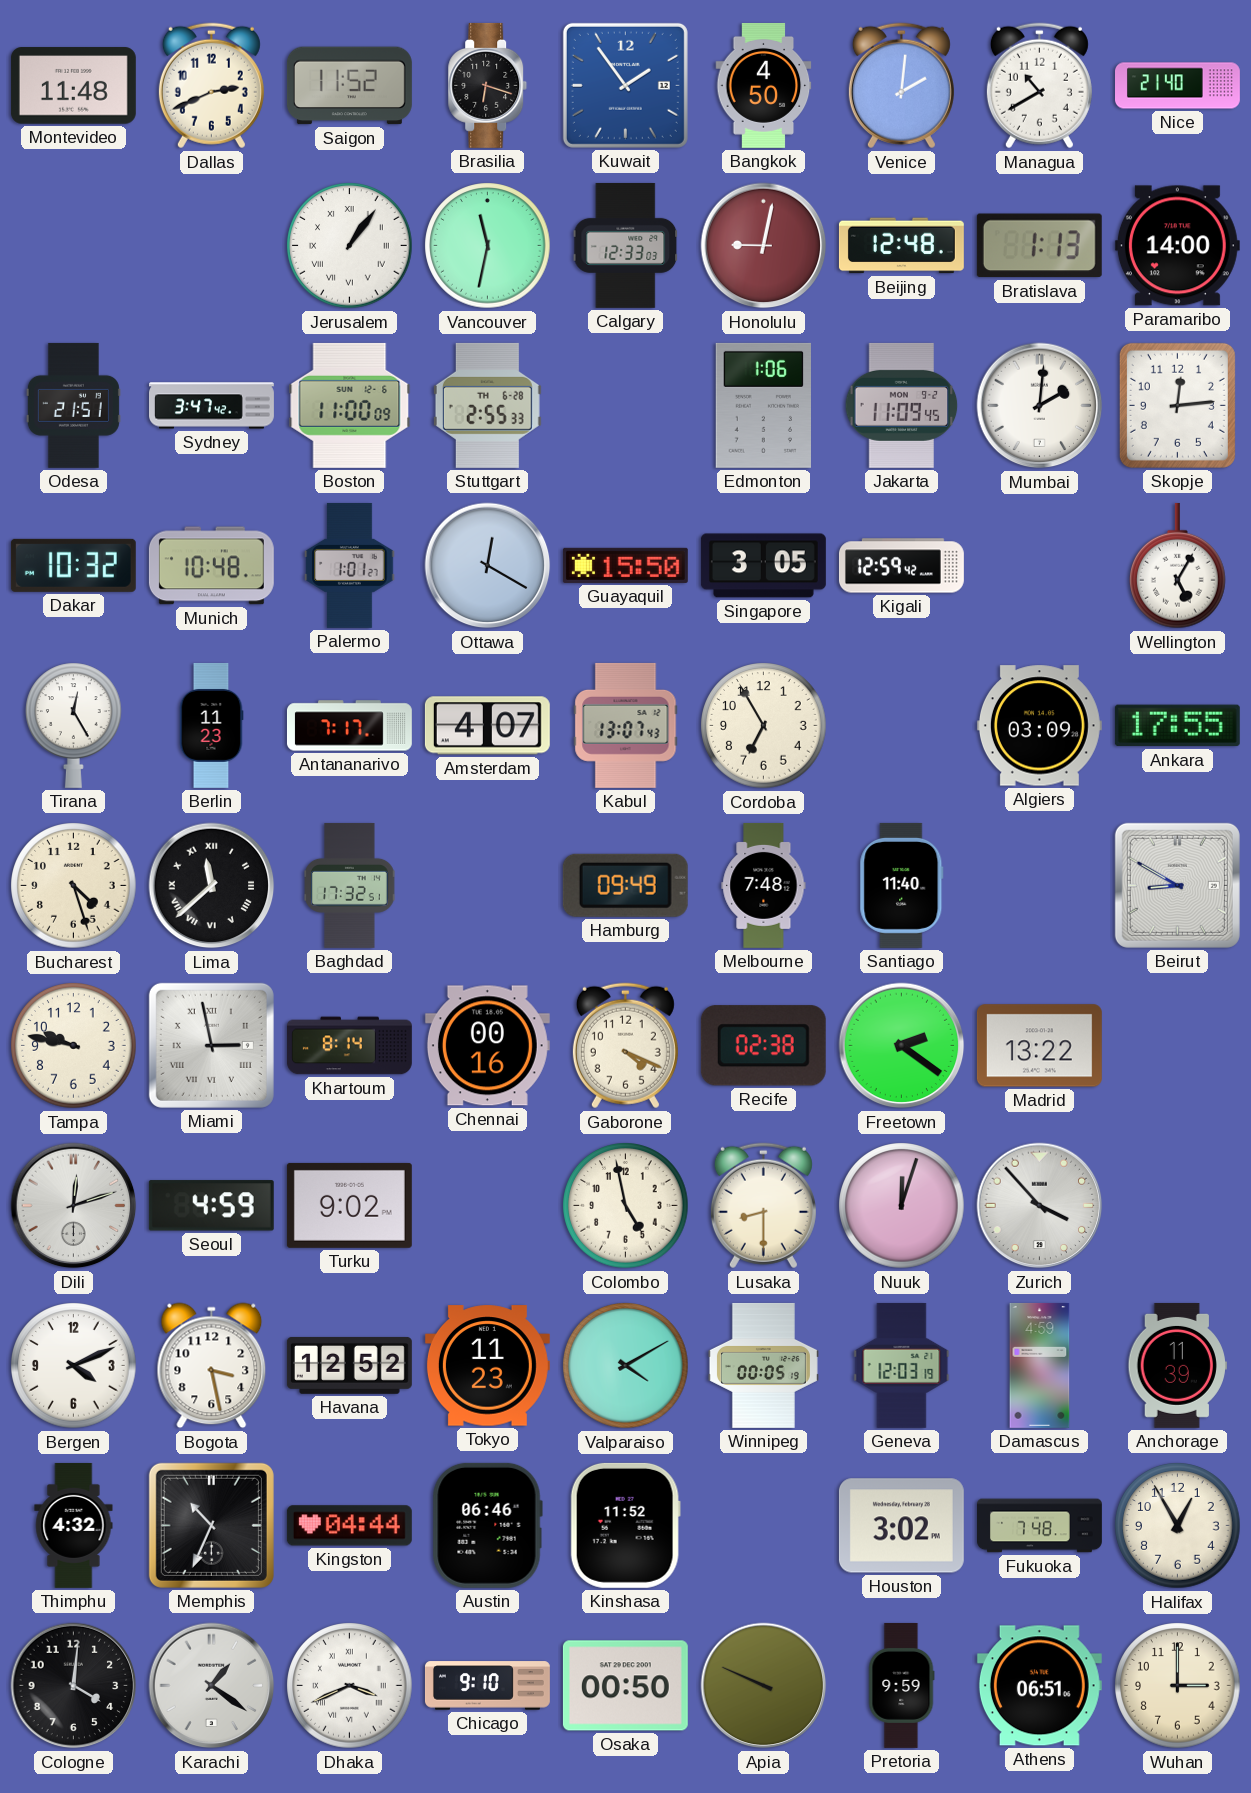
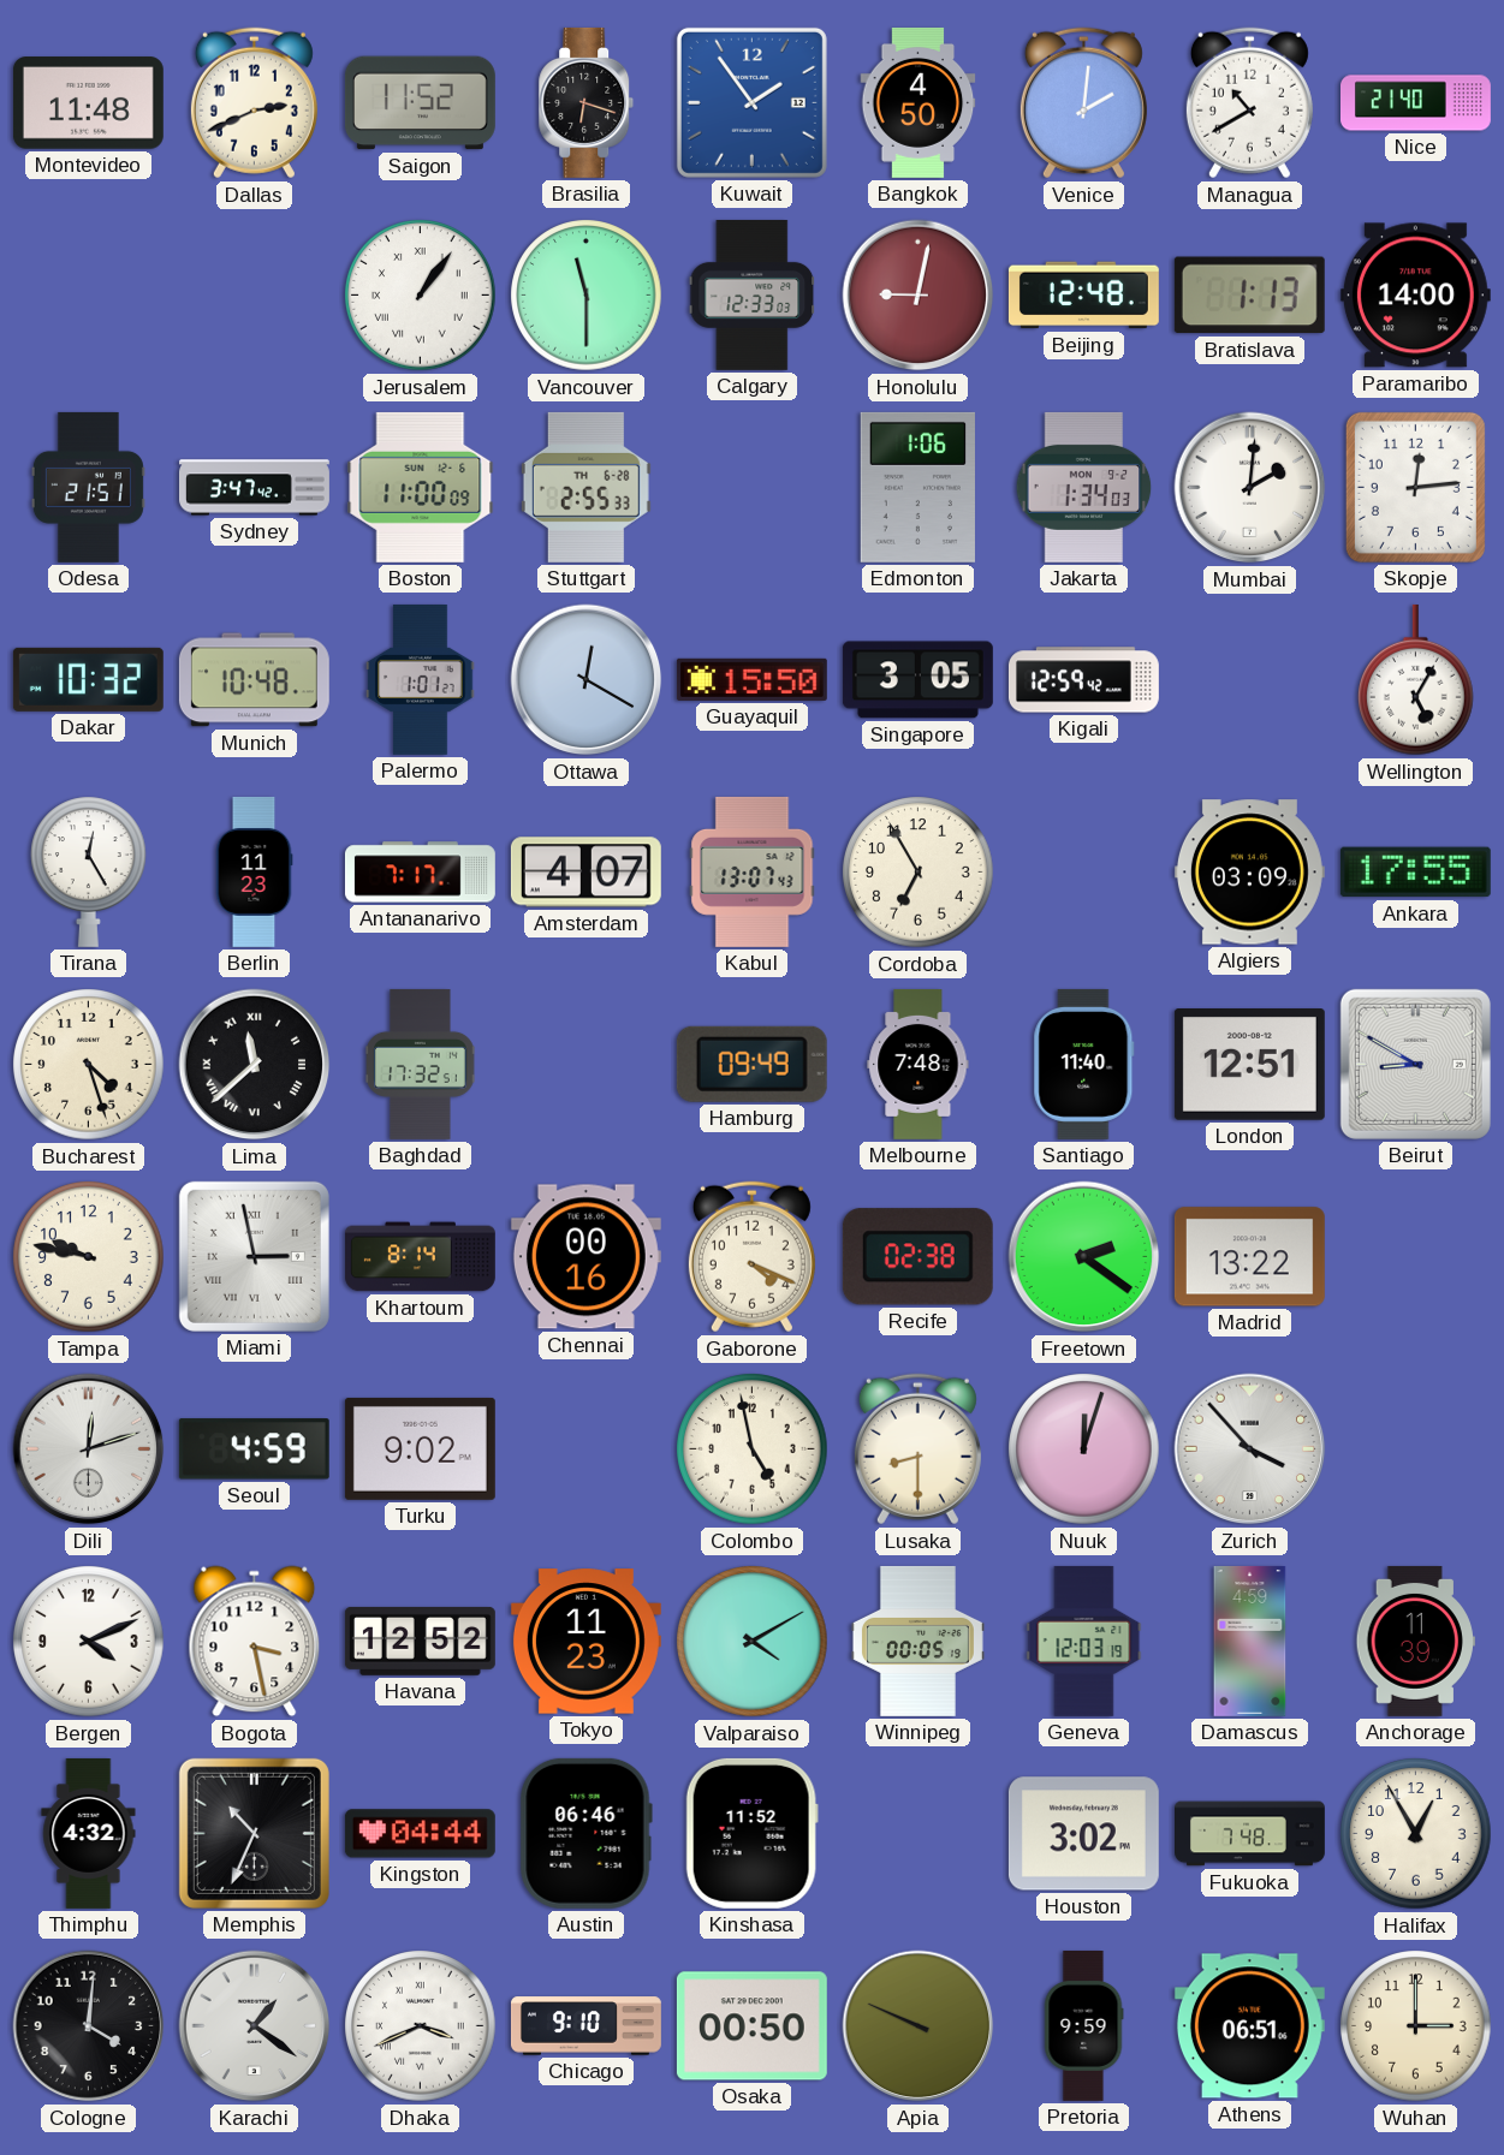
Vancouver: 11:32 -> 11:30
Jakarta: 11:09 -> 1:34
London: none -> 12:51
